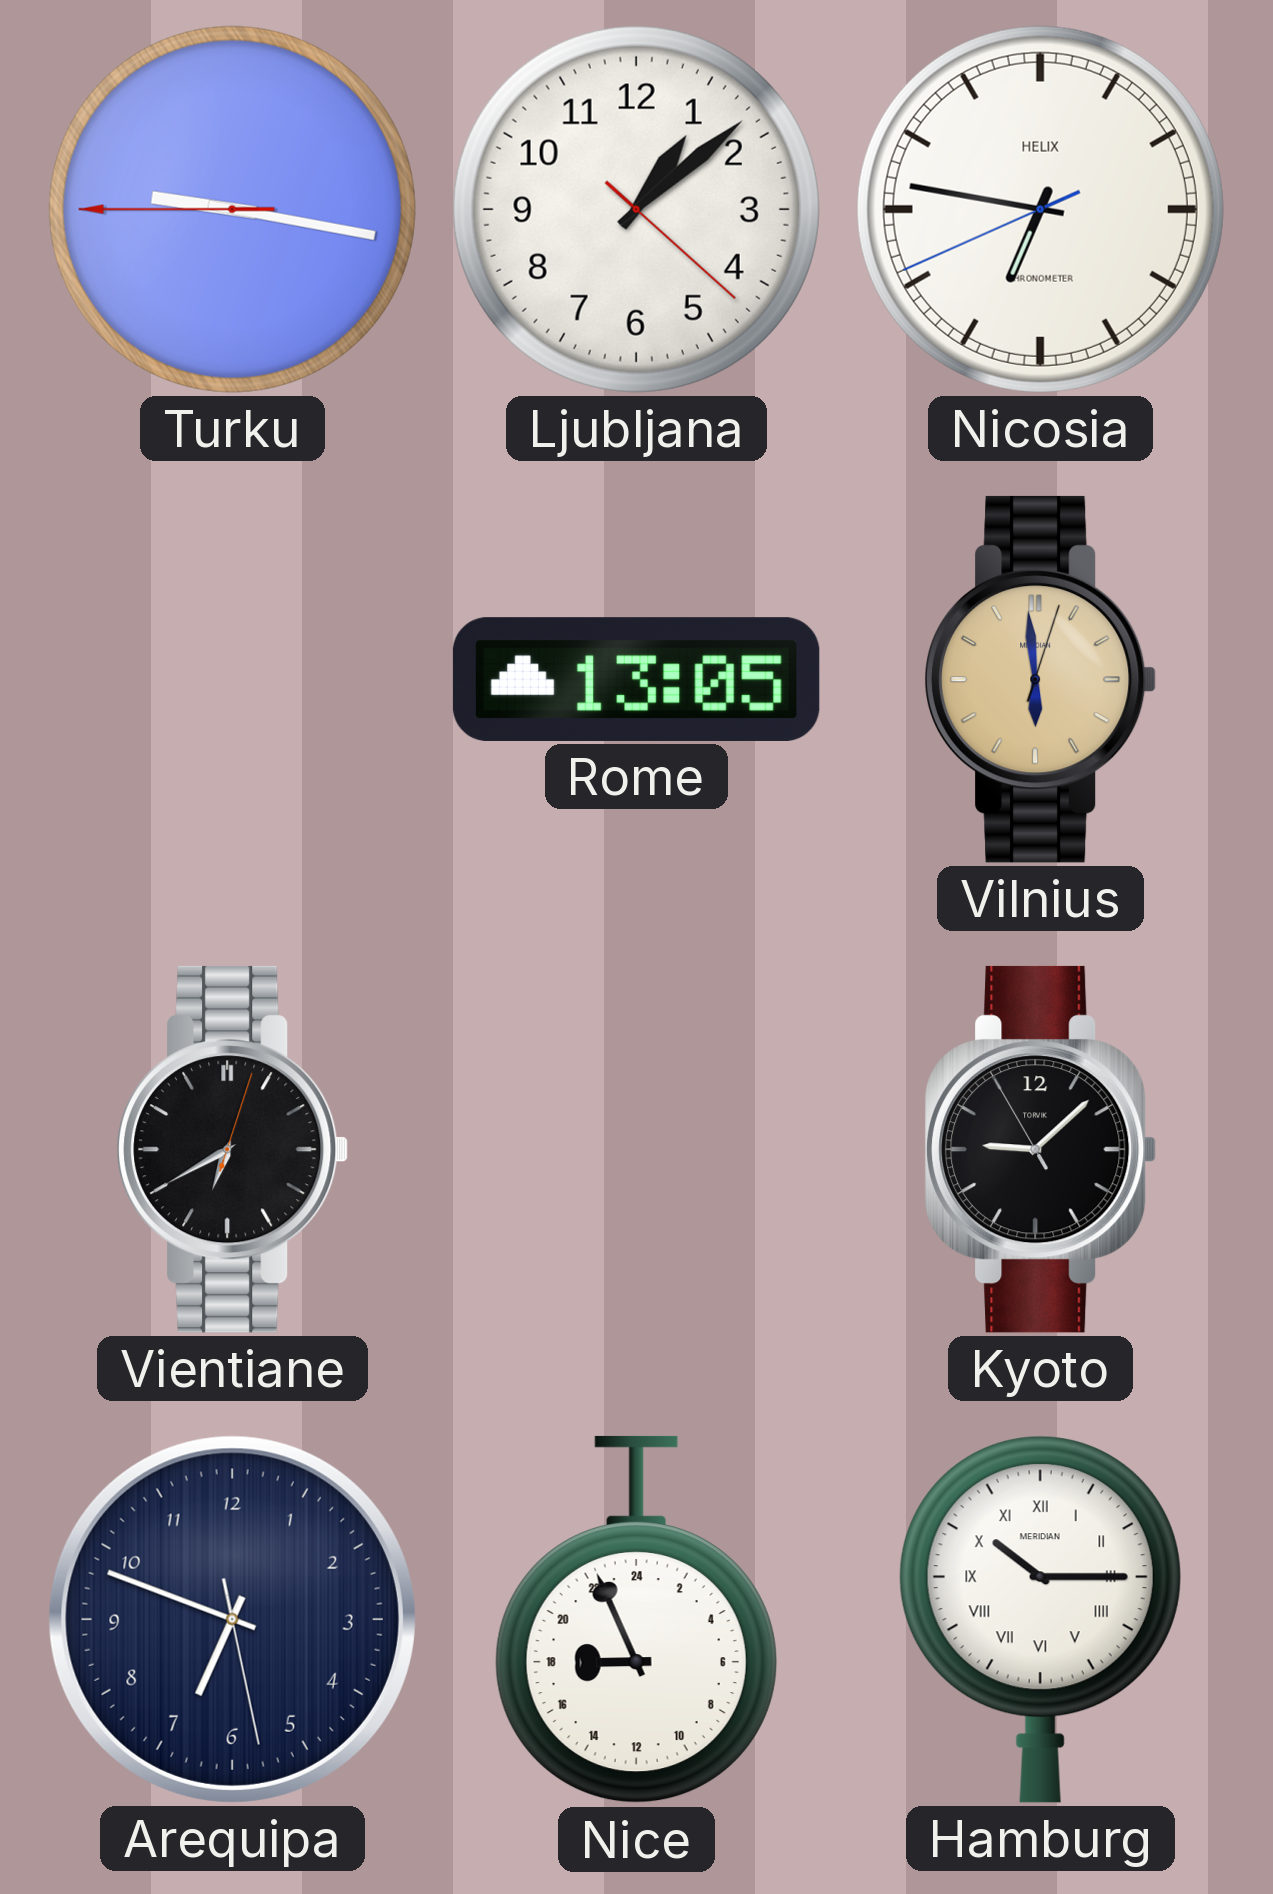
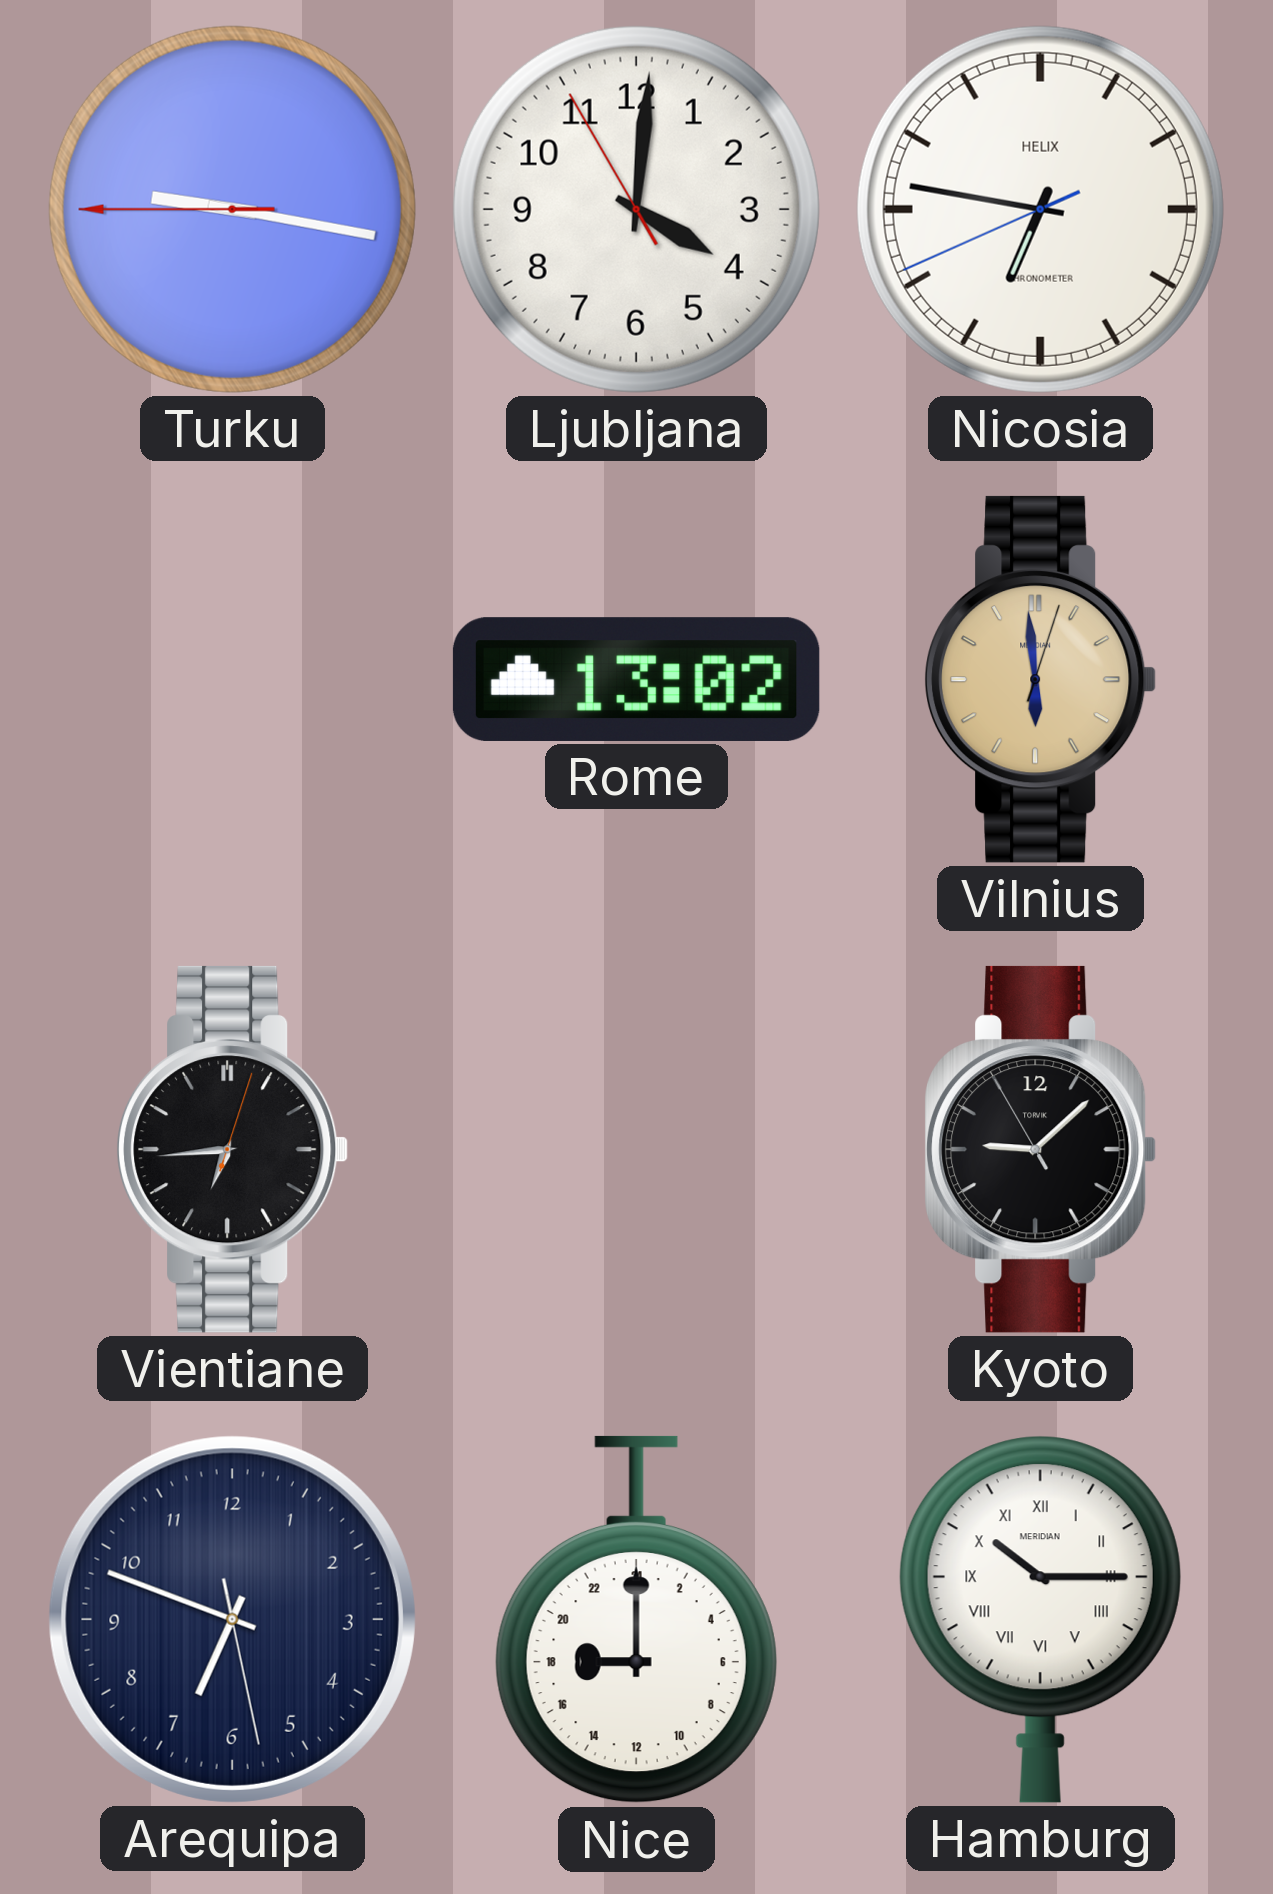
Ljubljana: 1:08 -> 4:00
Rome: 13:05 -> 13:02
Vientiane: 6:40 -> 6:44
Nice: 17:56 -> 18:00
